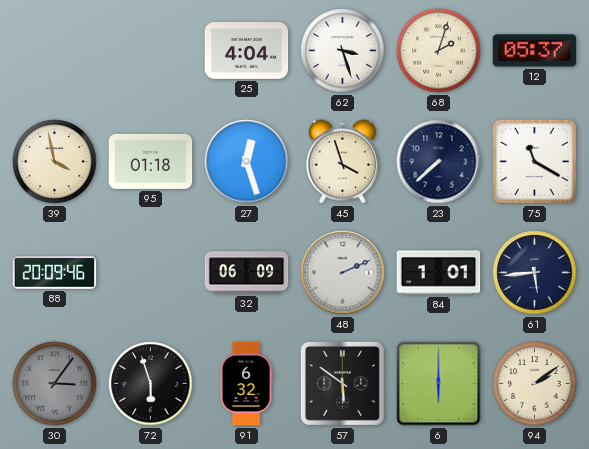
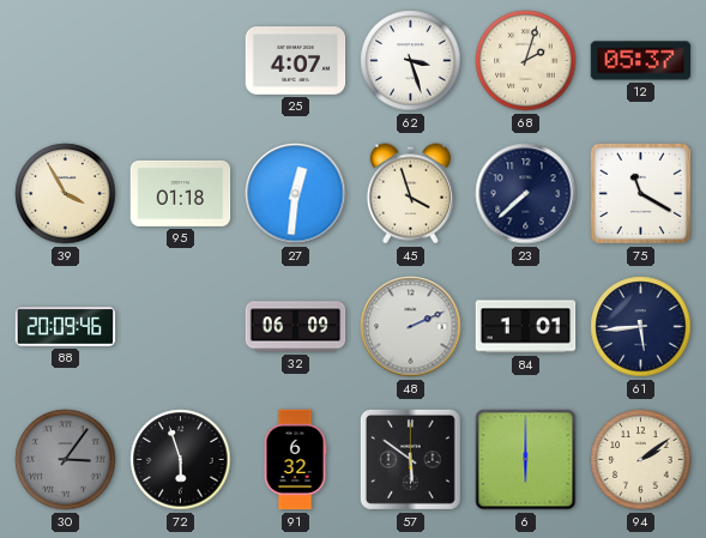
25: 4:04 -> 4:07
39: 3:58 -> 3:55
27: 12:27 -> 12:31
